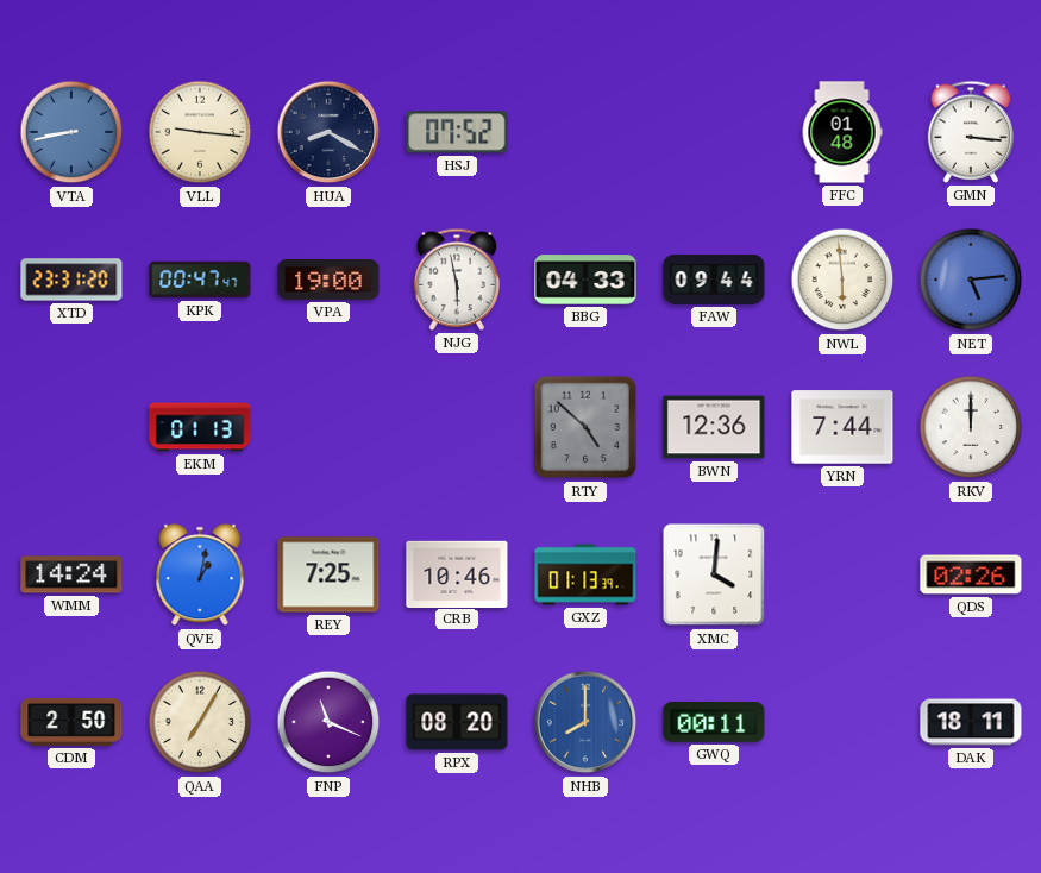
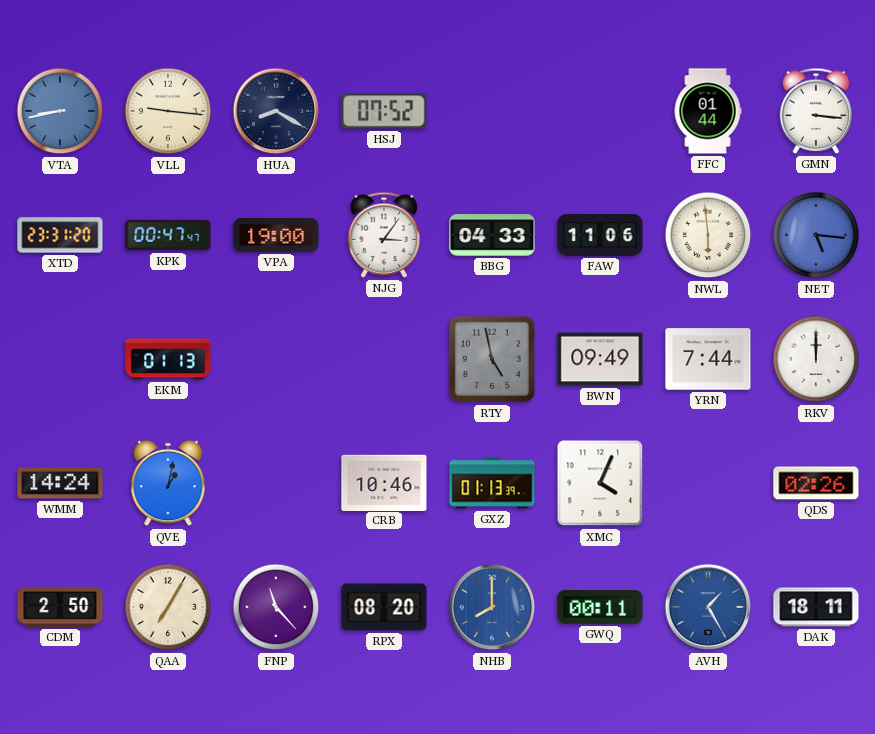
FFC: 01:48 -> 01:44
NJG: 5:58 -> 3:06
FAW: 09:44 -> 11:06
NET: 5:14 -> 5:16
RTY: 4:52 -> 4:58
BWN: 12:36 -> 09:49
REY: 7:25 -> none
XMC: 4:01 -> 4:04
FNP: 11:19 -> 11:23
AVH: none -> 1:25
